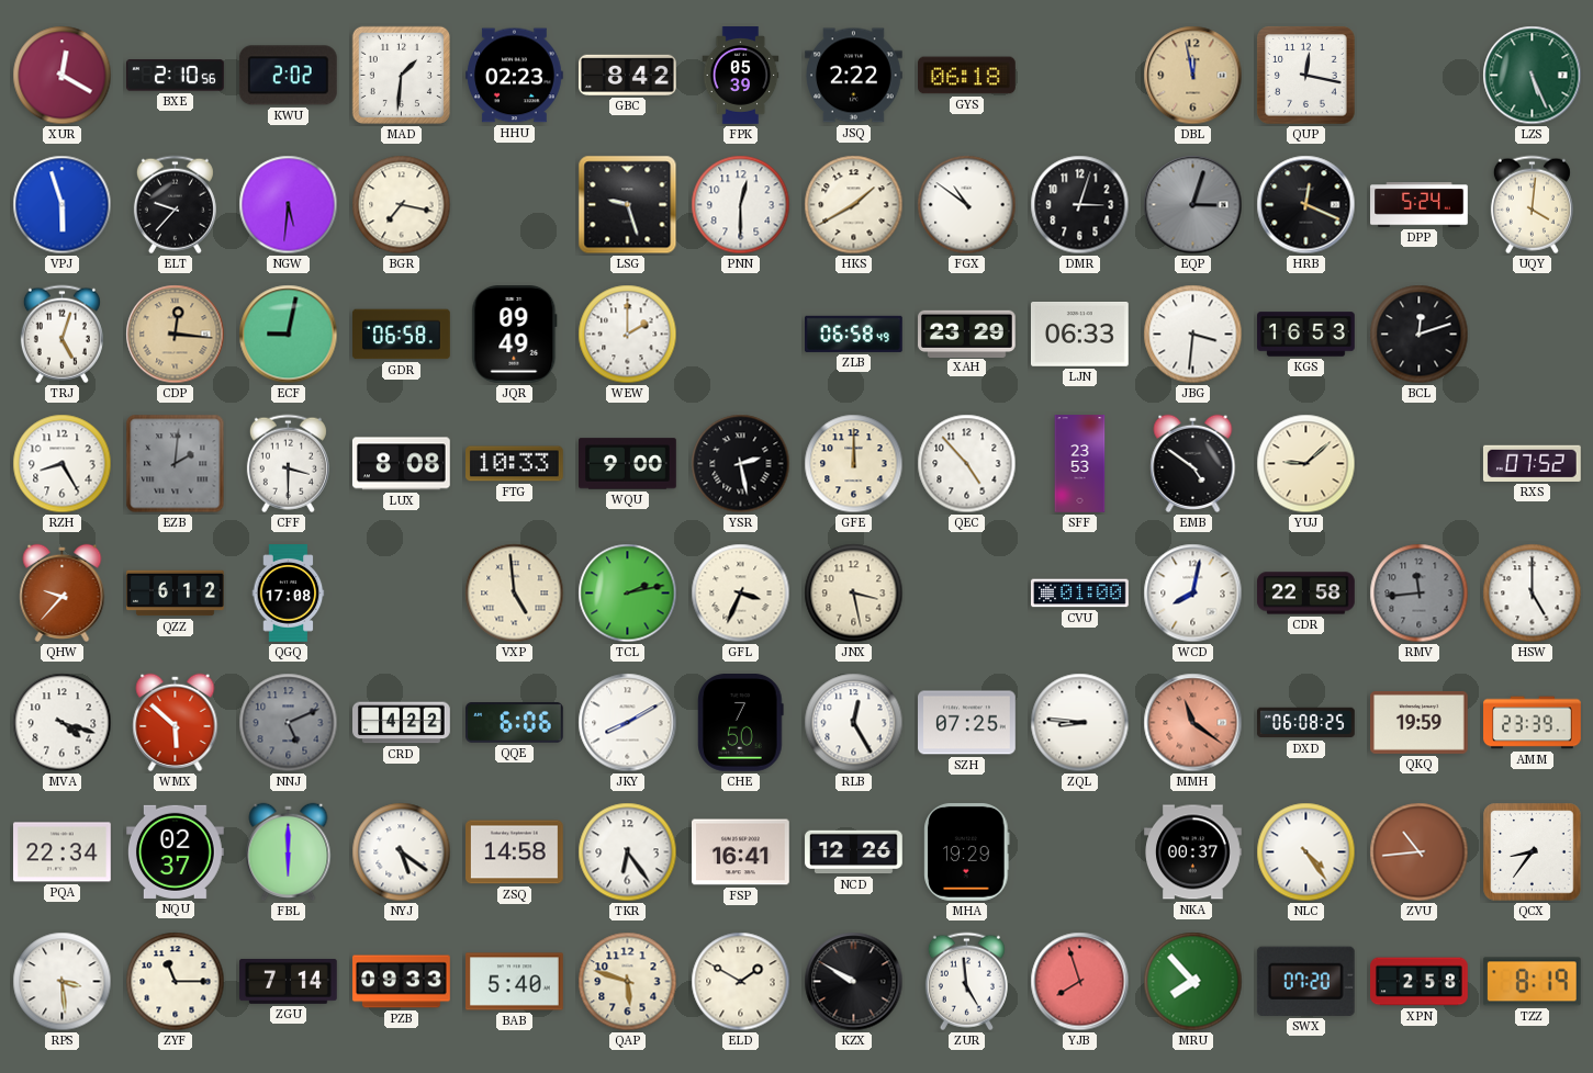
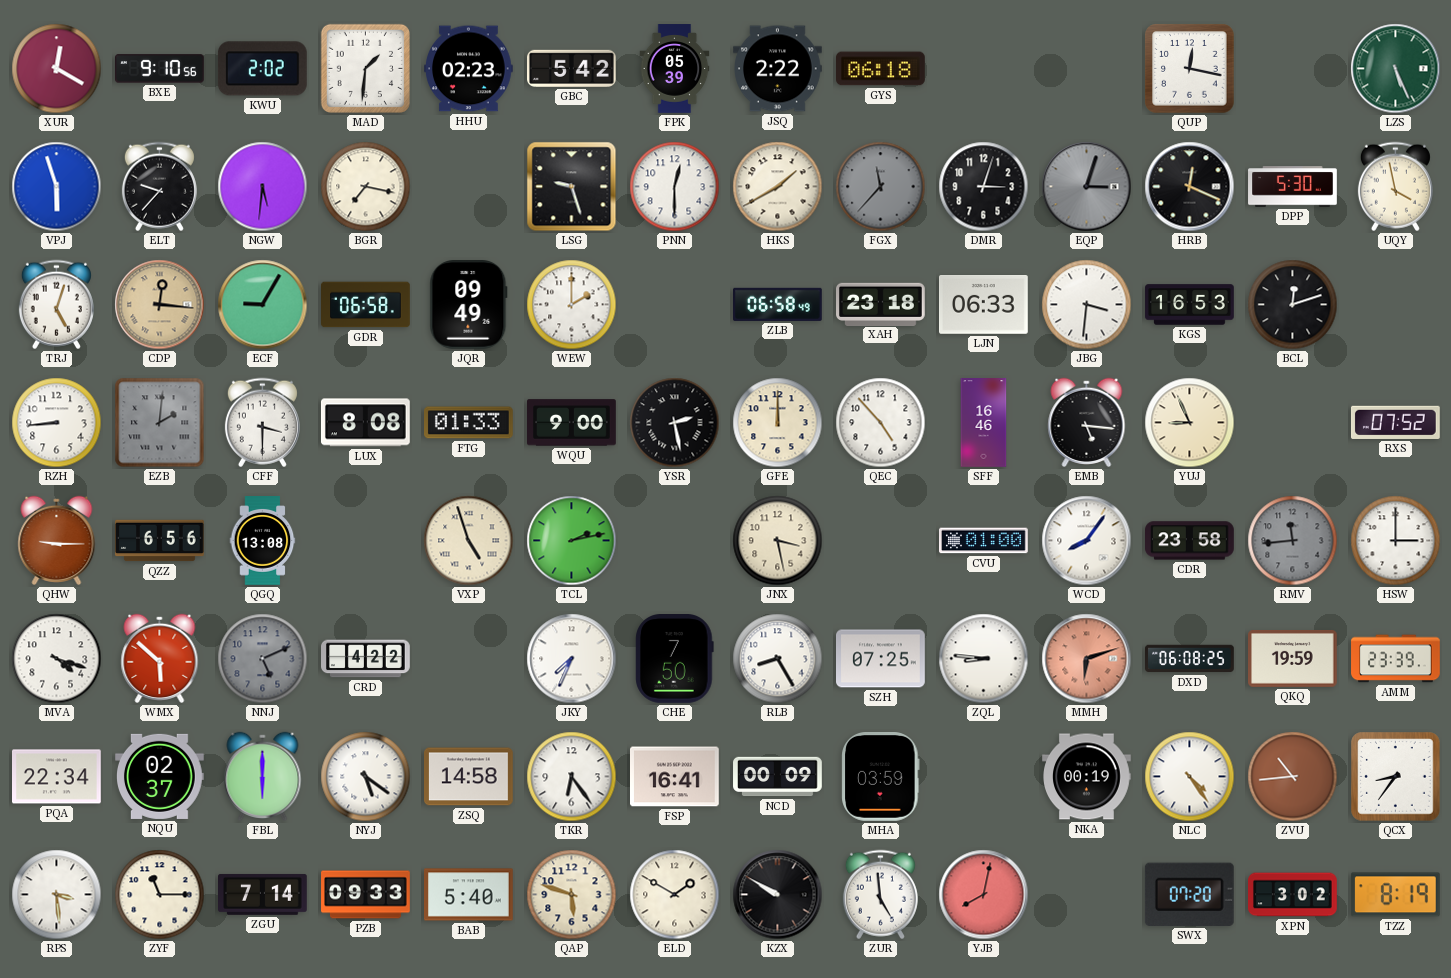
BXE: 2:10 -> 9:10
GBC: 8:42 -> 5:42
DBL: 11:58 -> none
FGX: 10:51 -> 11:37
FGX dial: white -> grey
DPP: 5:24 -> 5:30
UQY: 4:01 -> 3:58
ECF: 9:02 -> 9:05
XAH: 23:29 -> 23:18
RZH: 8:25 -> 8:44
FTG: 10:33 -> 01:33
SFF: 23:53 -> 16:46
EMB: 4:51 -> 5:16
YUJ: 9:08 -> 8:56
QHW: 9:37 -> 9:15
QZZ: 6:12 -> 6:56
QGQ: 17:08 -> 13:08
VXP: 4:59 -> 4:57
GFL: 3:34 -> none
WCD: 8:02 -> 8:06
CDR: 22:58 -> 23:58
HSW: 5:00 -> 3:00
QQE: 6:06 -> none
JKY: 8:10 -> 7:34
RLB: 12:25 -> 8:25
MMH: 11:21 -> 6:12
NCD: 12:26 -> 00:09
MHA: 19:29 -> 03:59
NKA: 00:37 -> 00:19
YJB: 7:57 -> 8:02
MRU: 7:53 -> none
XPN: 2:58 -> 3:02
